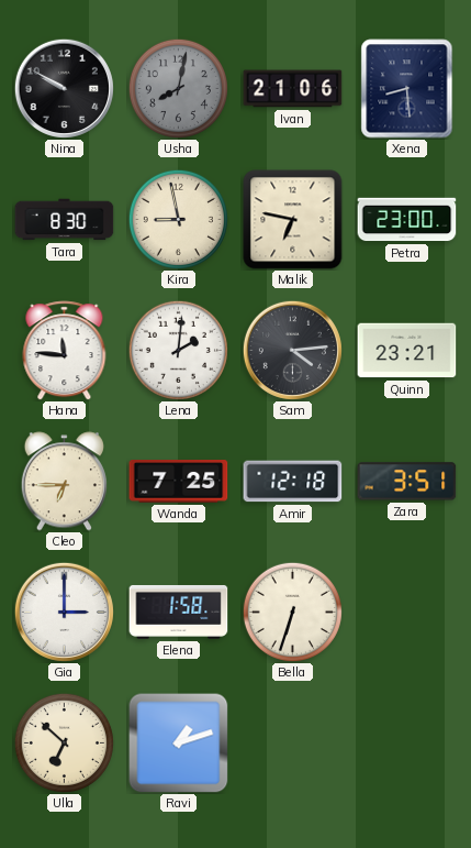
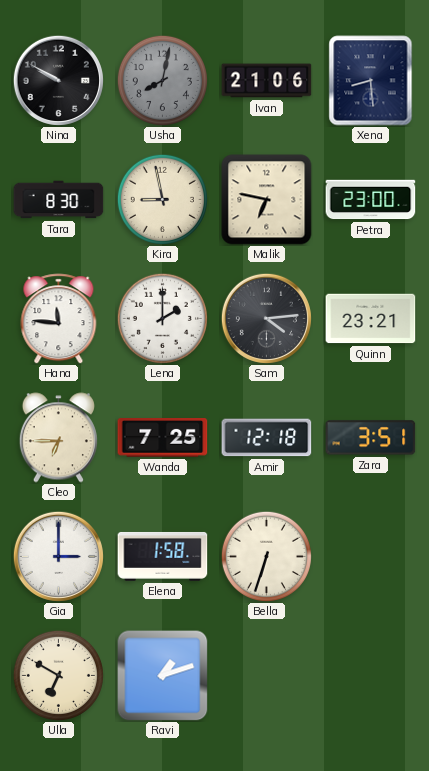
Lena: 2:01 -> 2:00
Ulla: 6:52 -> 6:50
